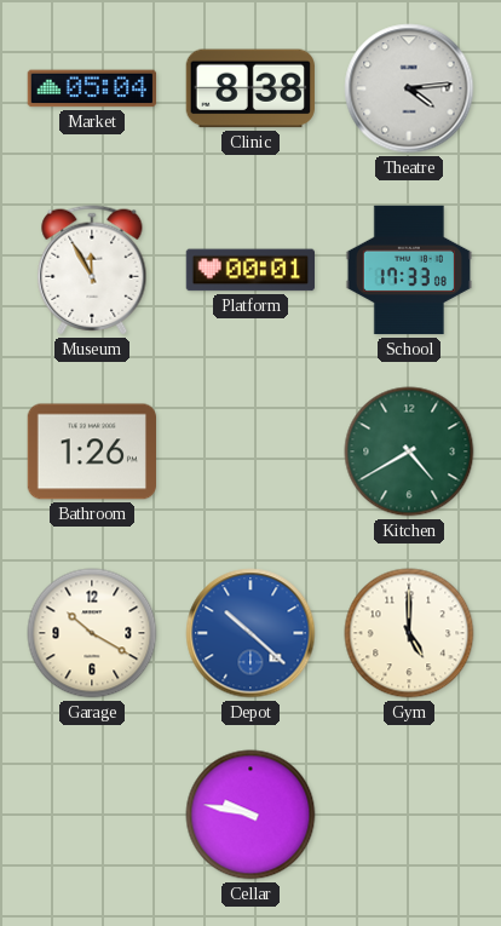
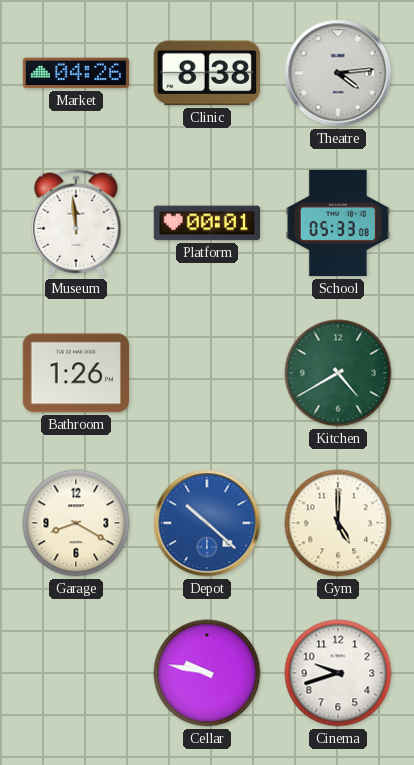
Market: 05:04 -> 04:26
Museum: 11:55 -> 11:59
School: 17:33 -> 05:33
Garage: 10:20 -> 8:20
Cinema: none -> 9:42
